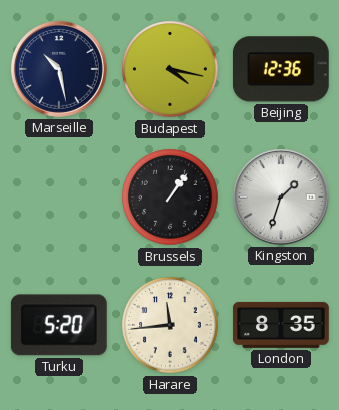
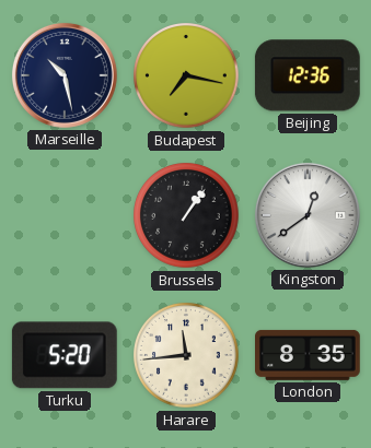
Budapest: 4:17 -> 7:17
Kingston: 1:33 -> 12:39
